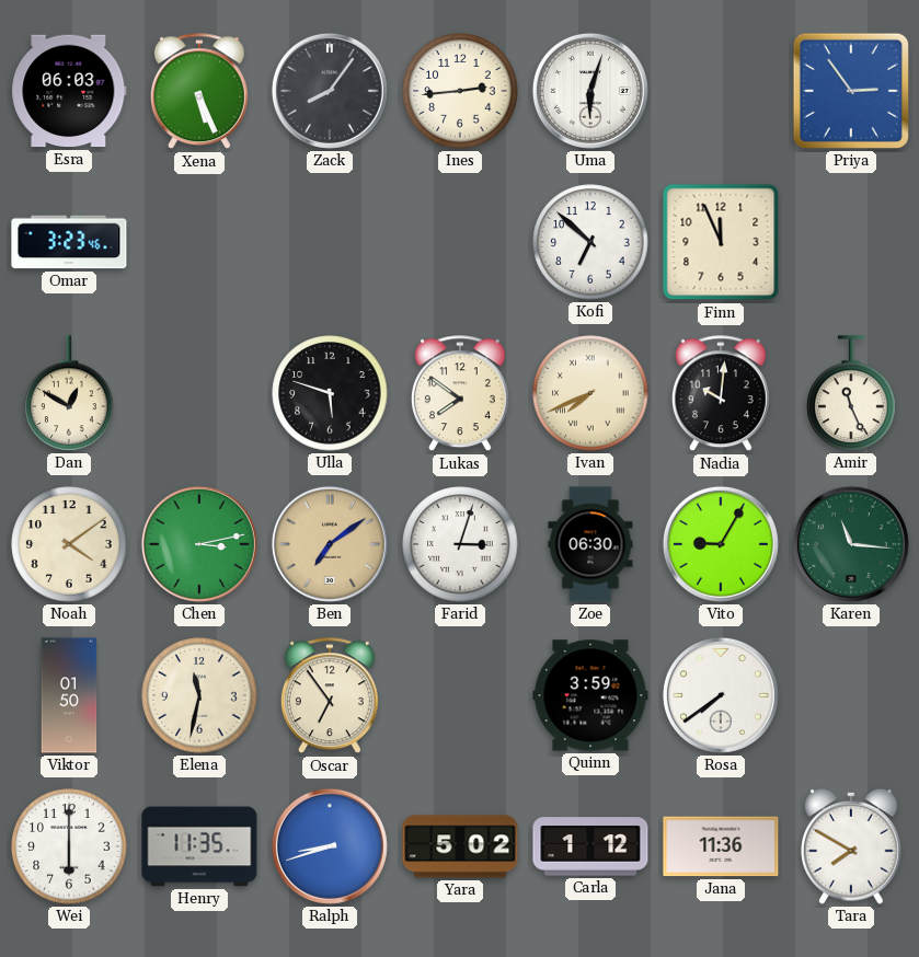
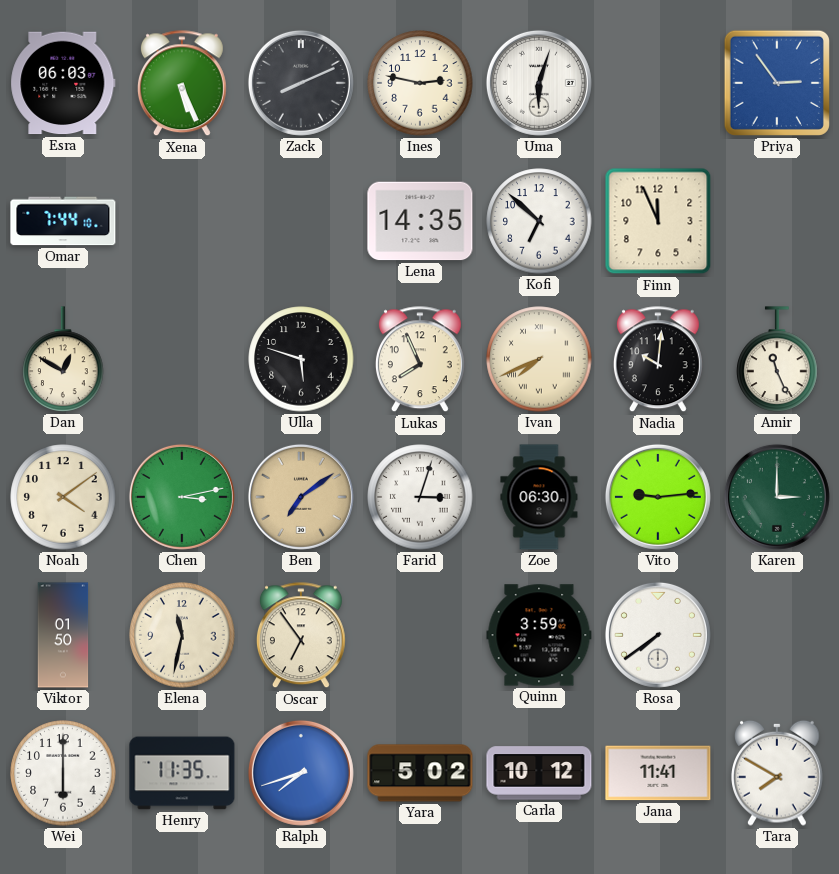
Zack: 8:06 -> 8:11
Ines: 2:44 -> 2:47
Omar: 3:23 -> 7:44
Lena: none -> 14:35
Lukas: 7:51 -> 7:56
Vito: 9:05 -> 9:14
Karen: 11:16 -> 3:00
Ralph: 8:42 -> 7:42
Carla: 1:12 -> 10:12
Jana: 11:36 -> 11:41
